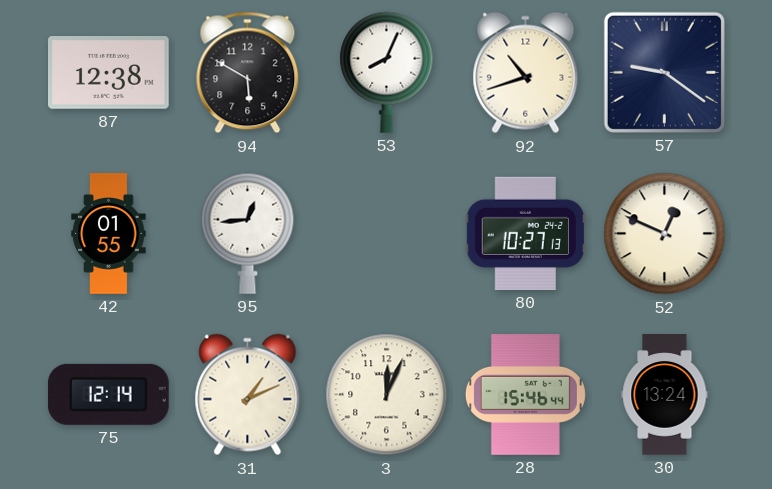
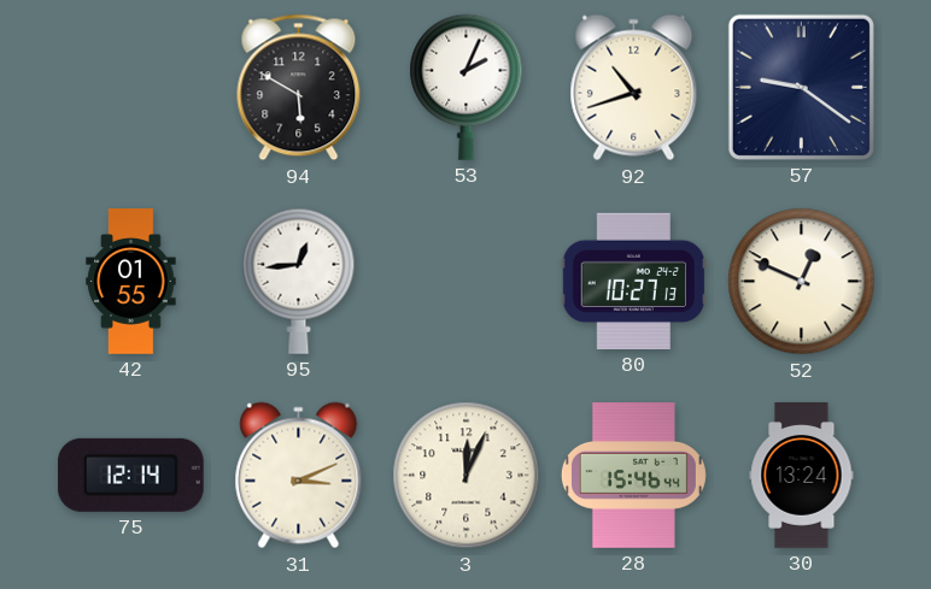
87: 12:38 -> none
53: 8:04 -> 2:04
31: 1:11 -> 3:11
